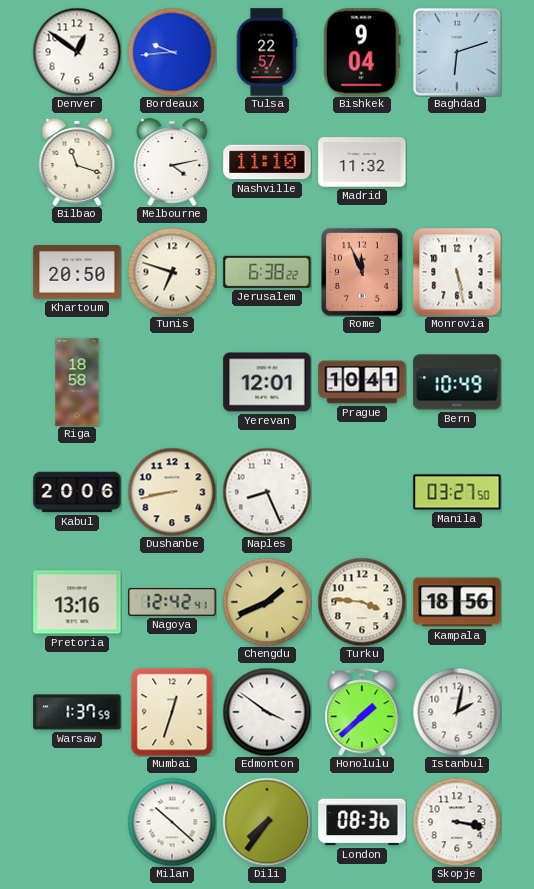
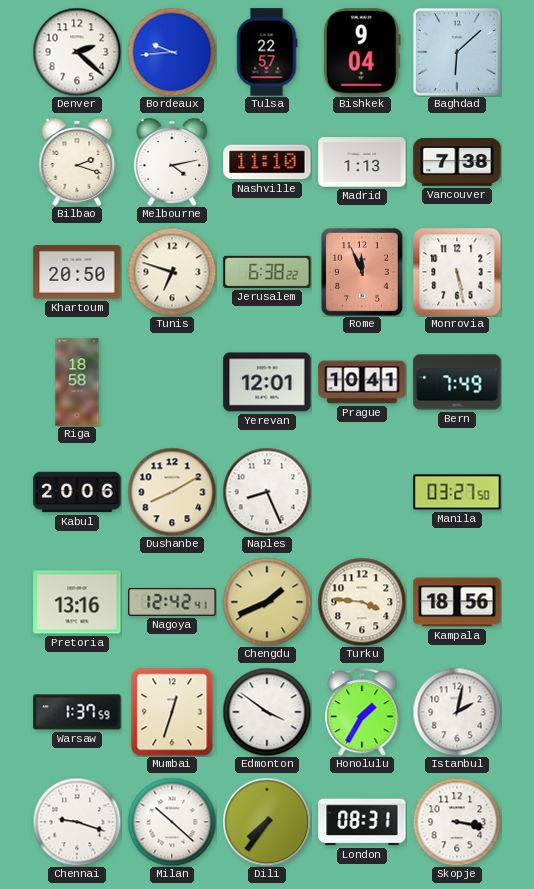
Denver: 12:51 -> 2:22
Baghdad: 6:12 -> 6:08
Bilbao: 11:18 -> 2:18
Madrid: 11:32 -> 1:13
Vancouver: none -> 7:38
Bern: 10:49 -> 7:49
Dushanbe: 8:43 -> 8:10
Honolulu: 1:38 -> 1:35
Chennai: none -> 9:18
London: 08:36 -> 08:31
